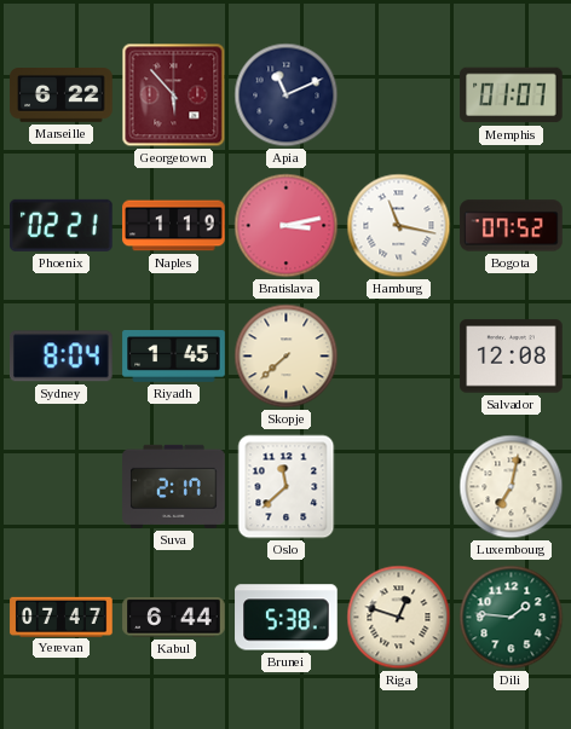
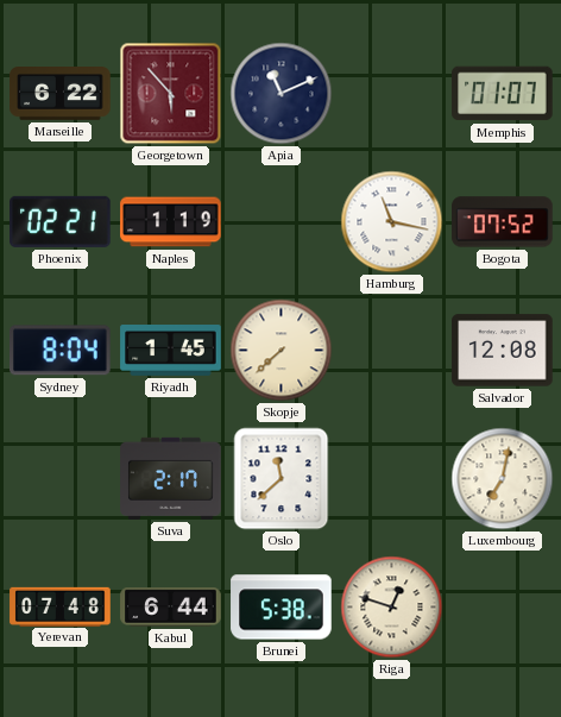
Bratislava: 3:13 -> none
Yerevan: 07:47 -> 07:48
Dili: 1:46 -> none
